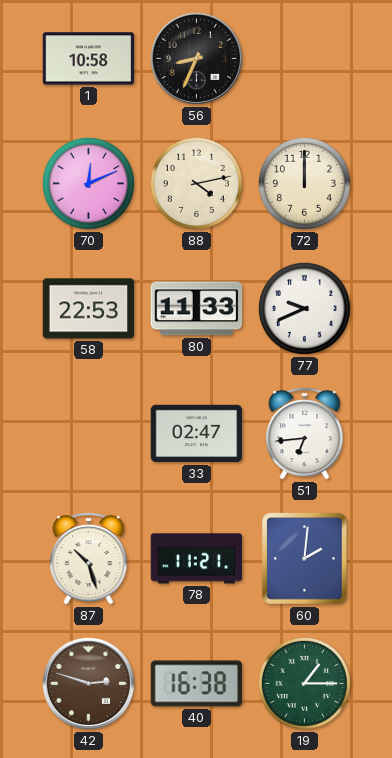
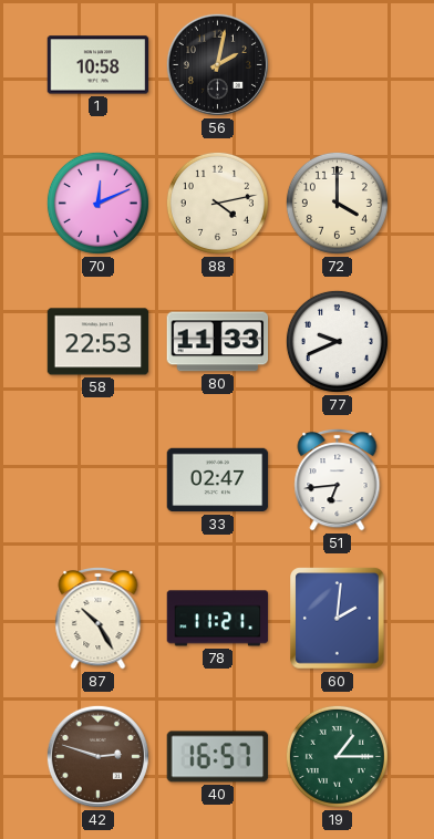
56: 8:34 -> 2:02
72: 12:00 -> 4:00
87: 10:27 -> 10:25
40: 16:38 -> 16:57
